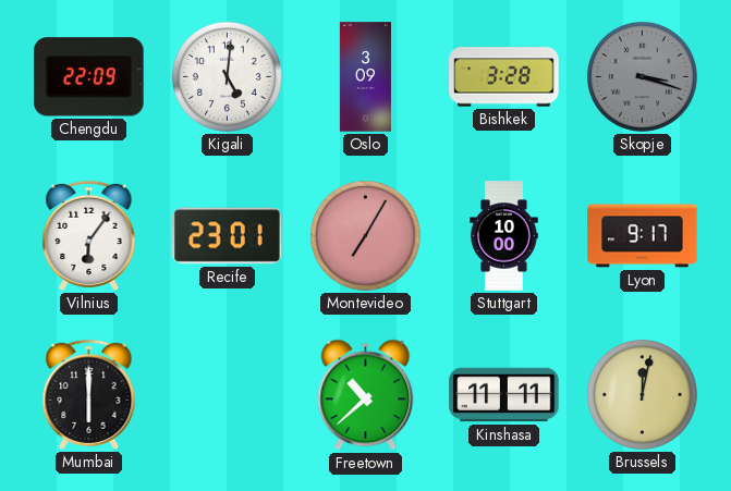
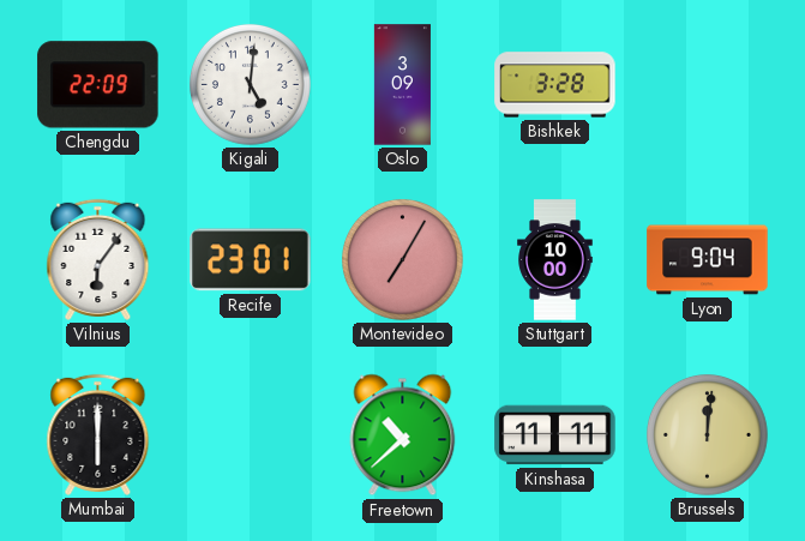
Skopje: 3:18 -> none
Lyon: 9:17 -> 9:04
Brussels: 12:02 -> 12:01
